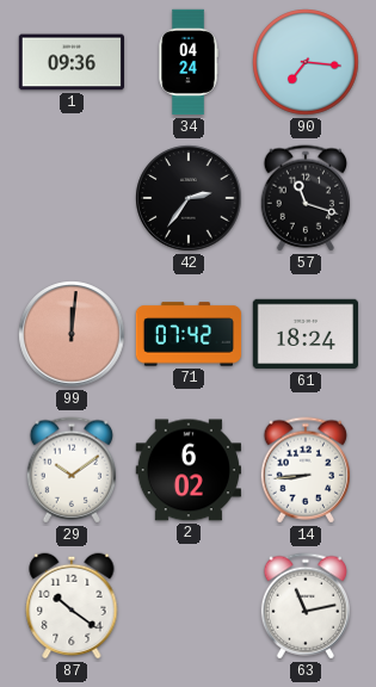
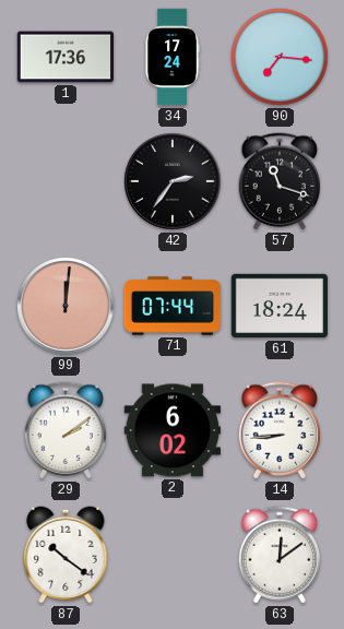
1: 09:36 -> 17:36
34: 04:24 -> 17:24
71: 07:42 -> 07:44
29: 10:09 -> 2:09
63: 11:13 -> 12:09
